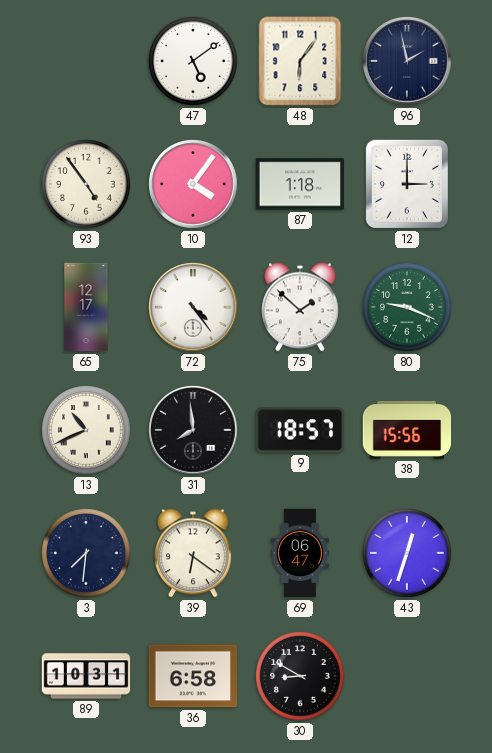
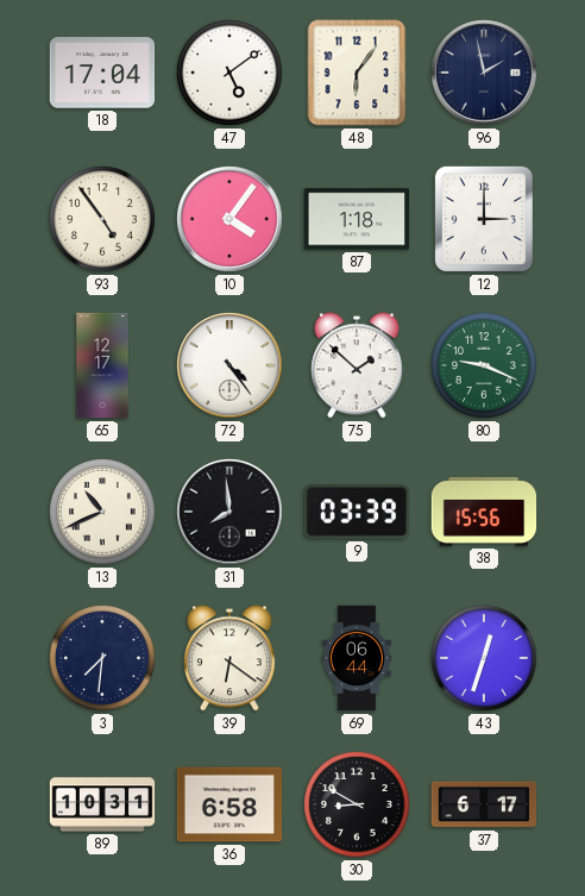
18: none -> 17:04
9: 18:57 -> 03:39
69: 06:47 -> 06:44
37: none -> 6:17
